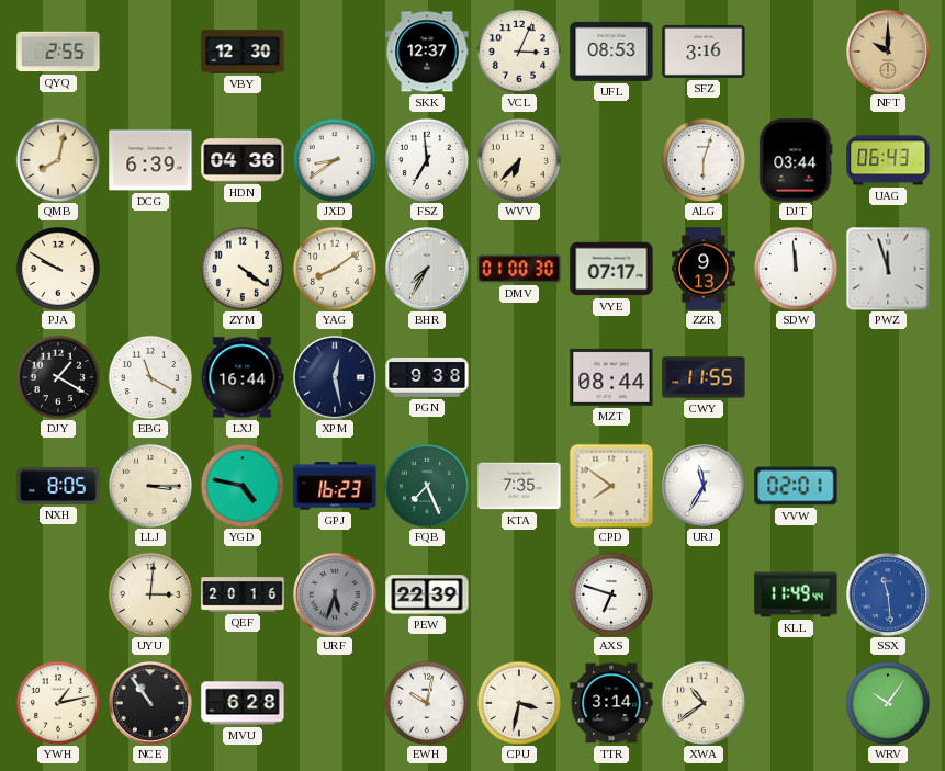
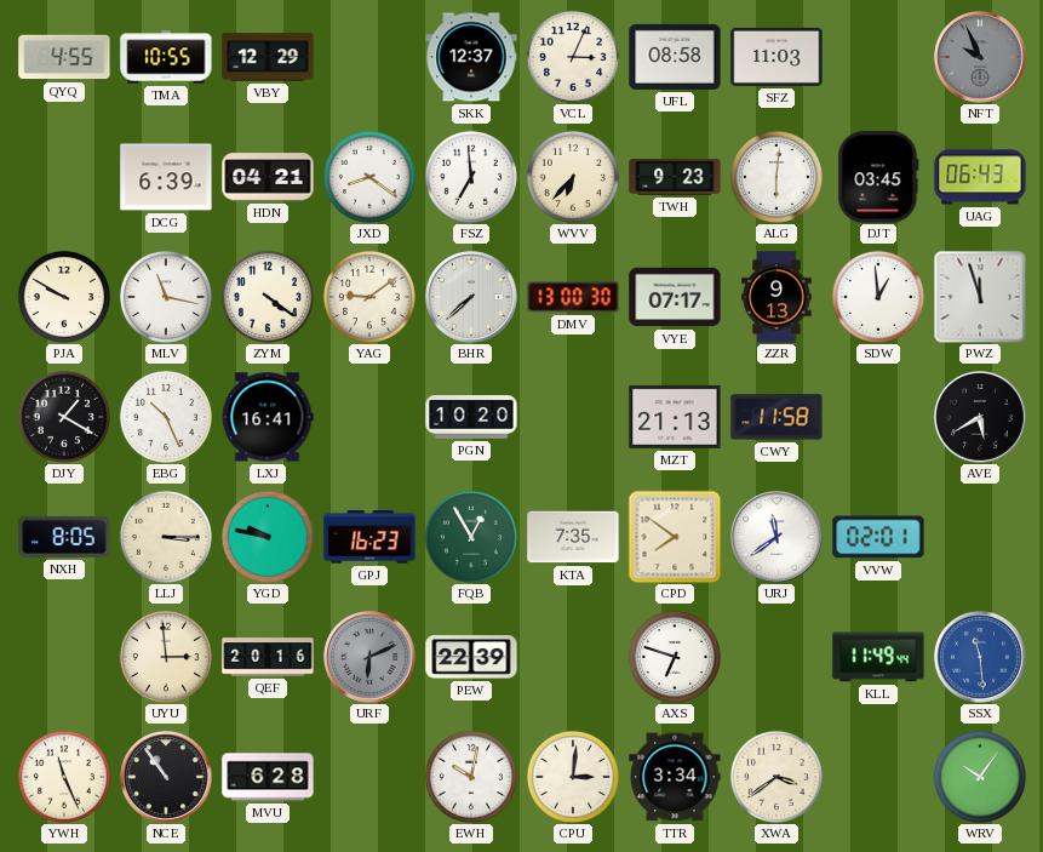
QYQ: 2:55 -> 4:55
TMA: none -> 10:55
VBY: 12:30 -> 12:29
UFL: 08:53 -> 08:58
SFZ: 3:16 -> 11:03
NFT: 10:00 -> 9:56
NFT dial: champagne -> grey
QMB: 8:02 -> none
HDN: 04:36 -> 04:21
JXD: 8:39 -> 8:21
TWH: none -> 9:23
ALG: 6:03 -> 6:01
DJT: 03:44 -> 03:45
MLV: none -> 11:17
YAG: 8:09 -> 9:09
BHR: 7:35 -> 7:38
DMV: 01:00 -> 13:00
SDW: 11:59 -> 12:59
EBG: 11:20 -> 10:26
LXJ: 16:44 -> 16:41
XPM: 12:28 -> none
PGN: 9:38 -> 10:20
MZT: 08:44 -> 21:13
CWY: 11:55 -> 11:58
AVE: none -> 5:40
YGD: 4:47 -> 9:47
FQB: 7:26 -> 12:55
URJ: 11:35 -> 11:39
UYU: 3:01 -> 2:59
URF: 5:33 -> 6:11
YWH: 1:13 -> 11:26
CPU: 3:32 -> 3:01
TTR: 3:14 -> 3:34
XWA: 10:39 -> 3:39
